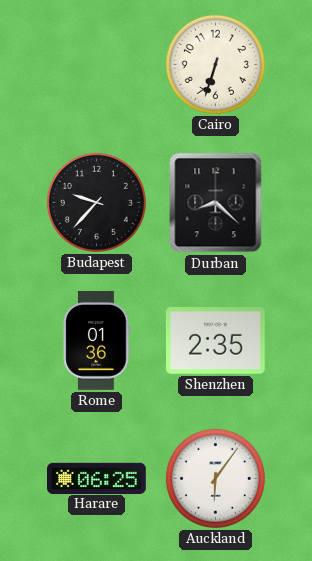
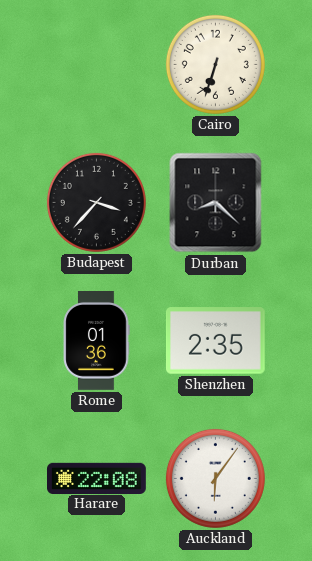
Budapest: 9:37 -> 3:37
Harare: 06:25 -> 22:08
